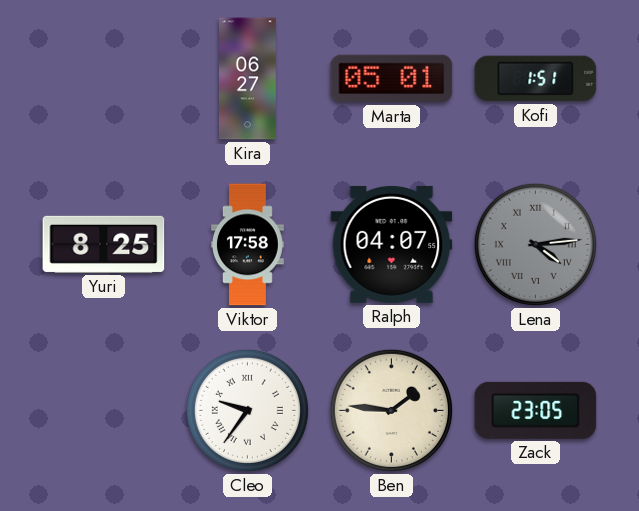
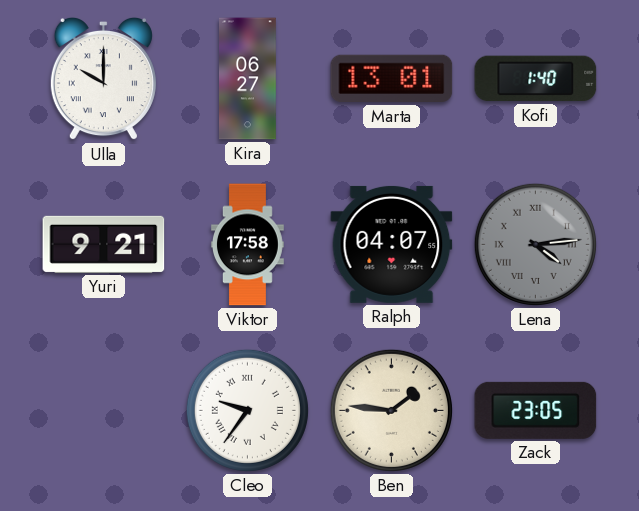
Ulla: none -> 10:00
Marta: 05:01 -> 13:01
Kofi: 1:51 -> 1:40
Yuri: 8:25 -> 9:21
